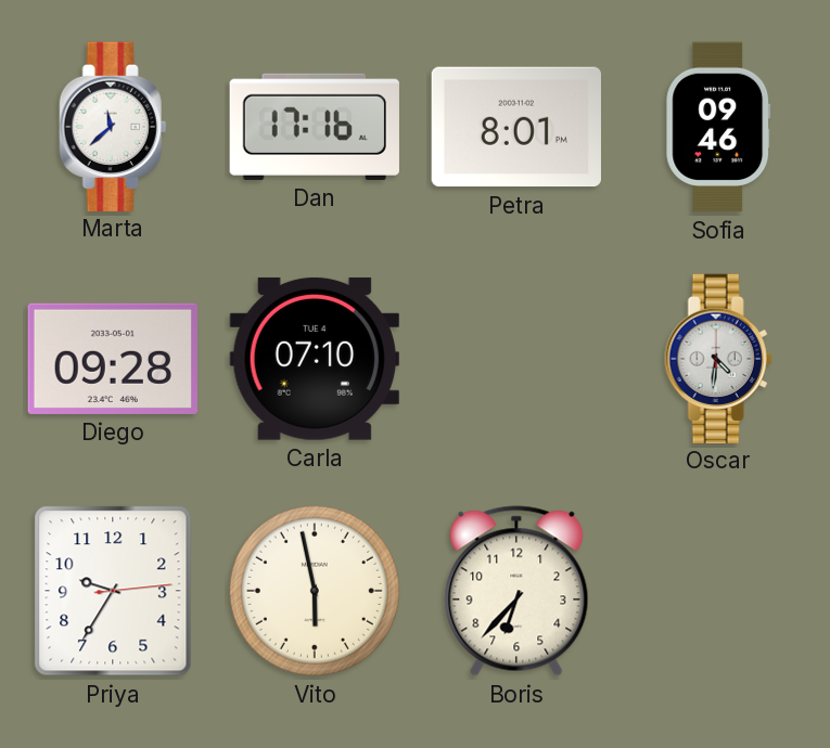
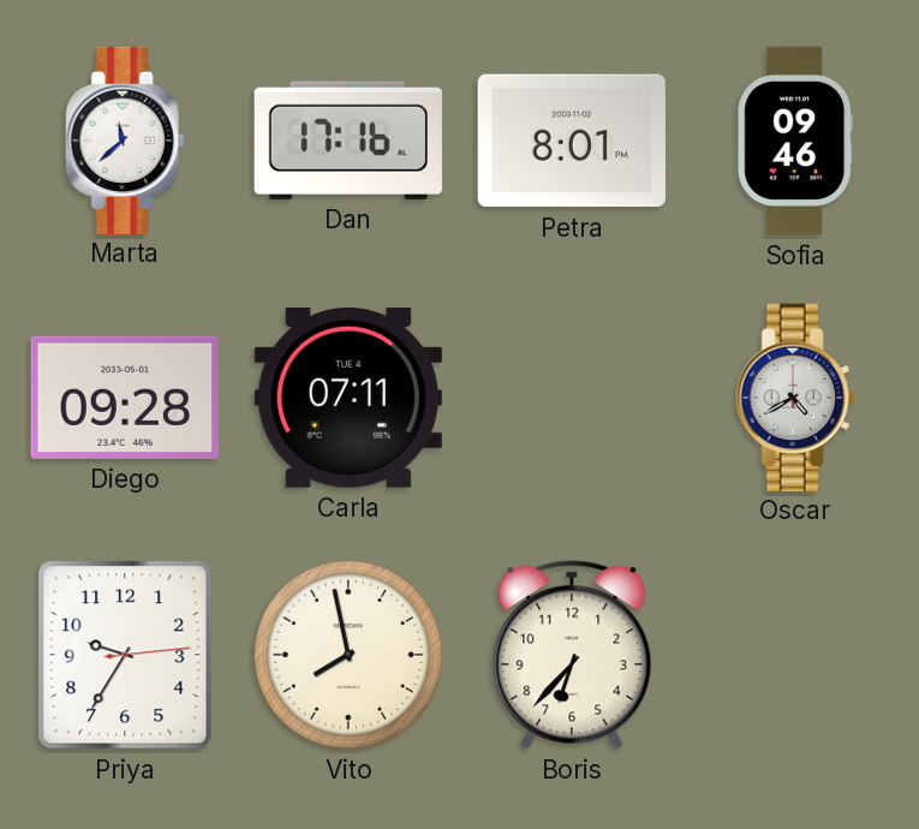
Carla: 07:10 -> 07:11
Oscar: 4:31 -> 4:40
Vito: 5:58 -> 7:58
